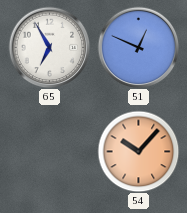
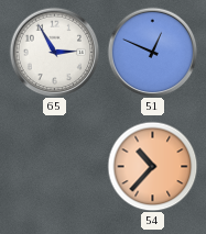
65: 6:55 -> 2:55
54: 10:07 -> 10:37
